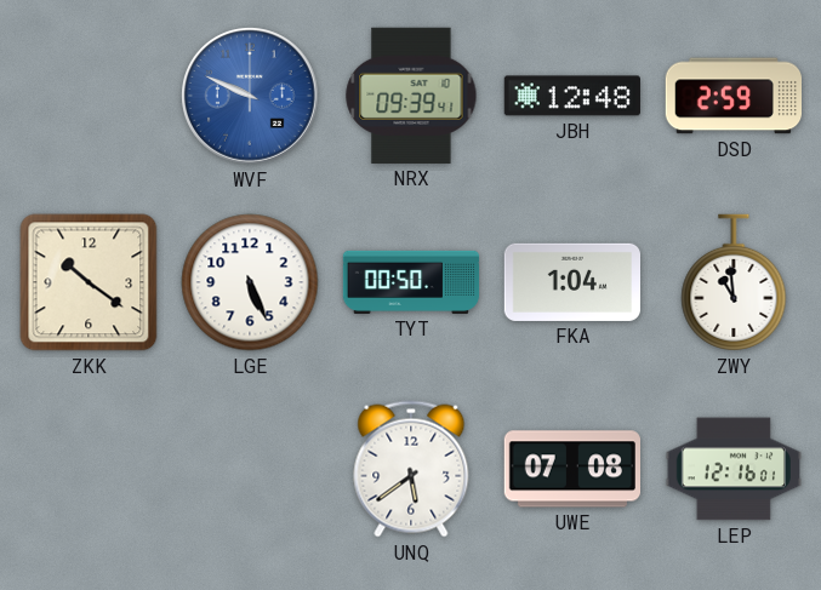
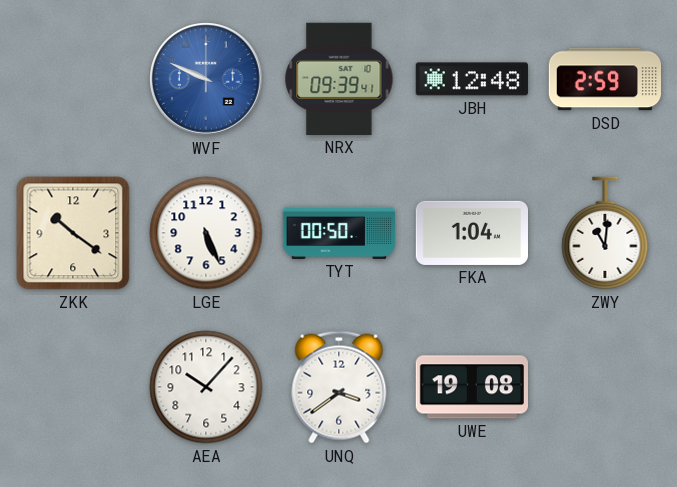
ZWY: 10:59 -> 11:01
AEA: none -> 10:07
UNQ: 5:39 -> 3:39
UWE: 07:08 -> 19:08
LEP: 12:16 -> none
